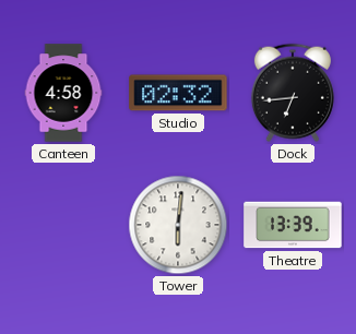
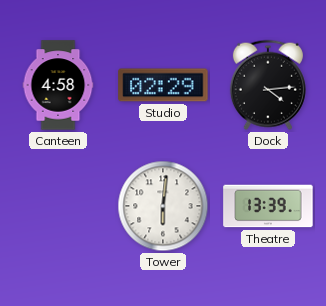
Studio: 02:32 -> 02:29
Dock: 6:44 -> 4:14
